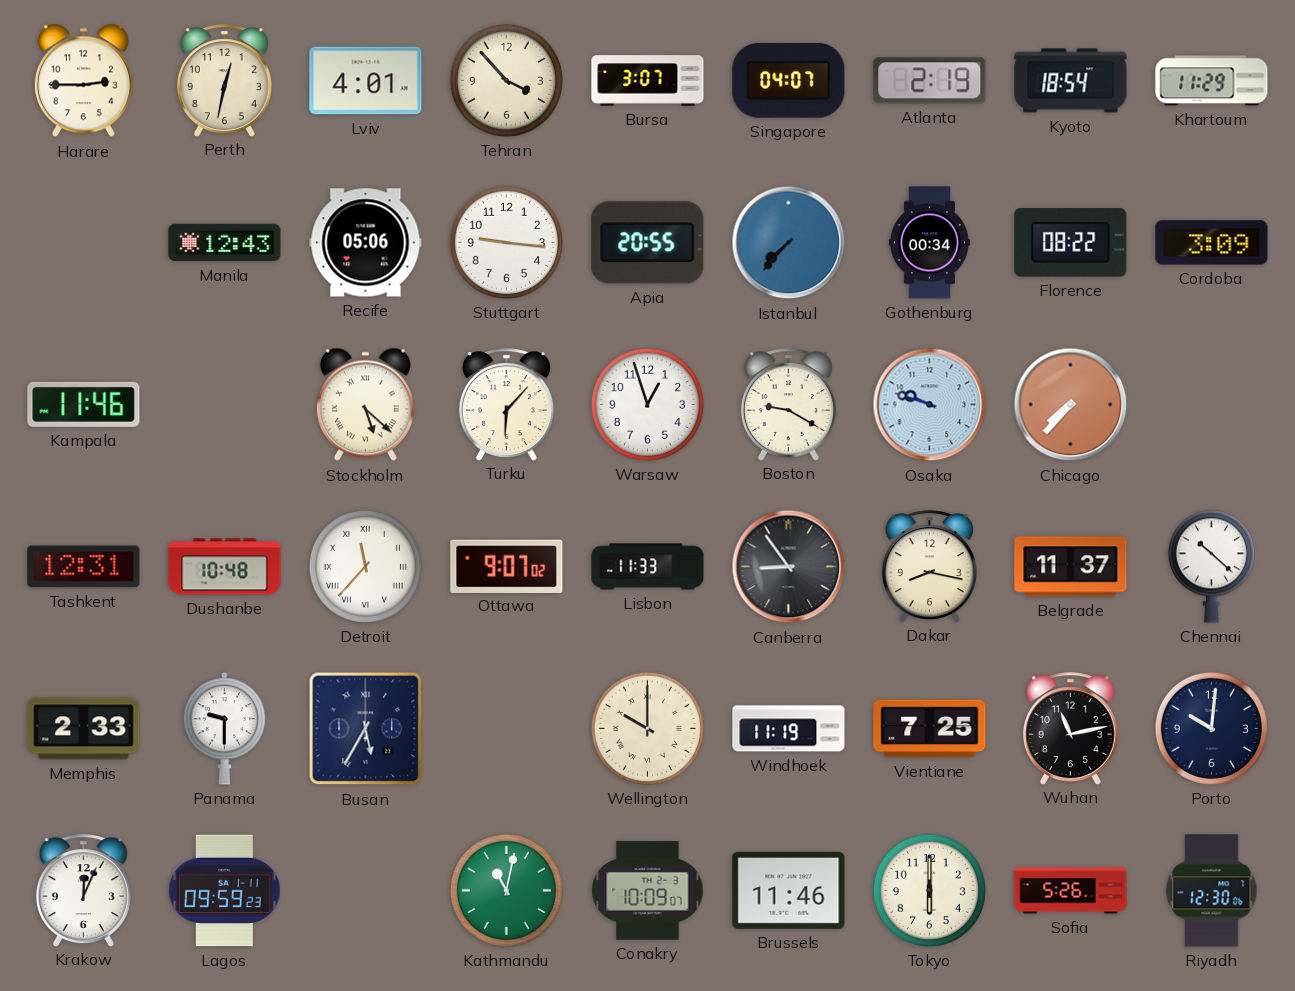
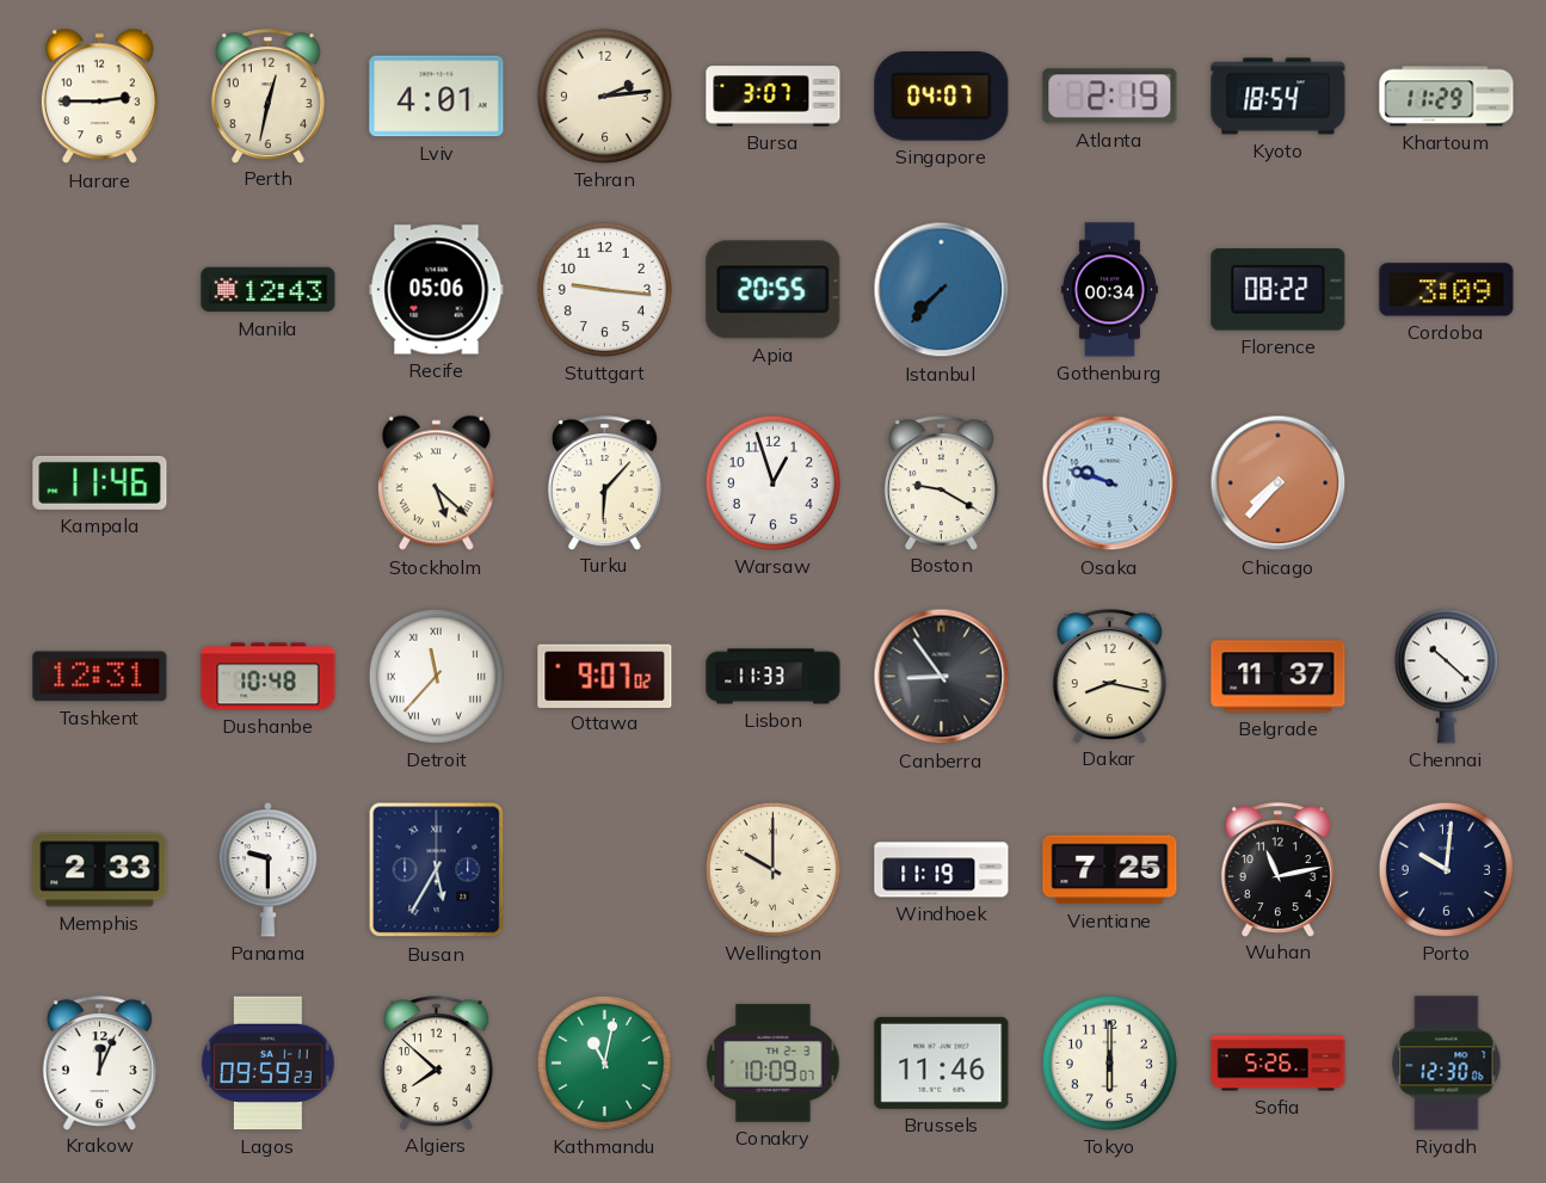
Tehran: 3:53 -> 2:14
Algiers: none -> 7:52
